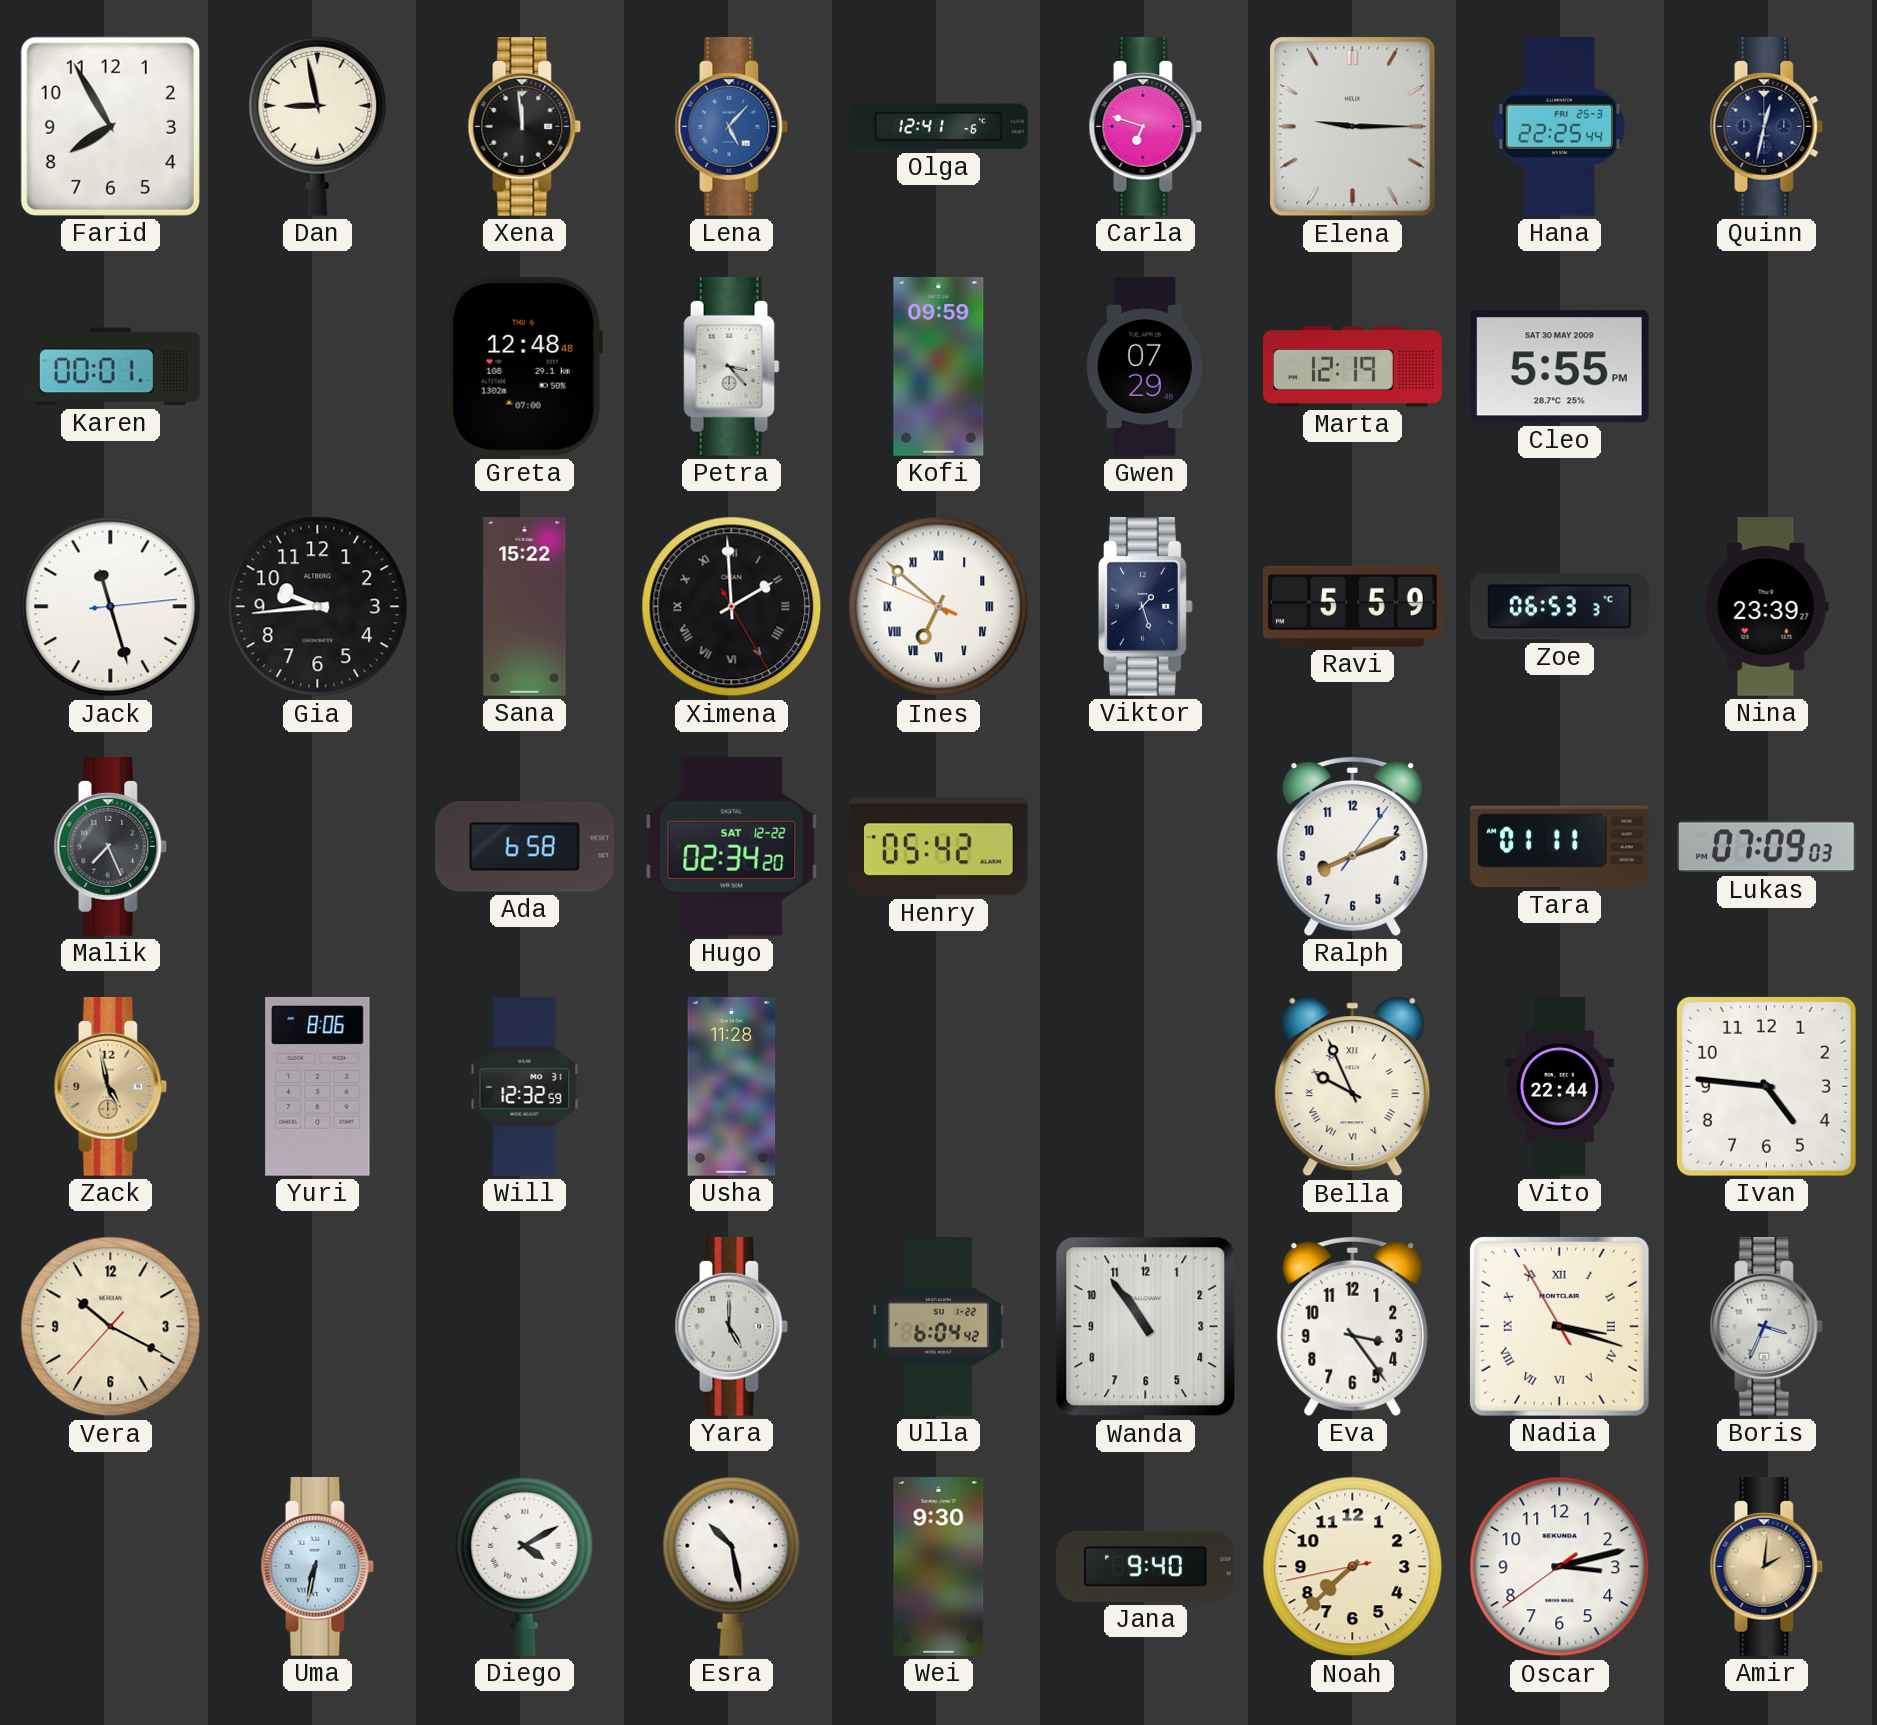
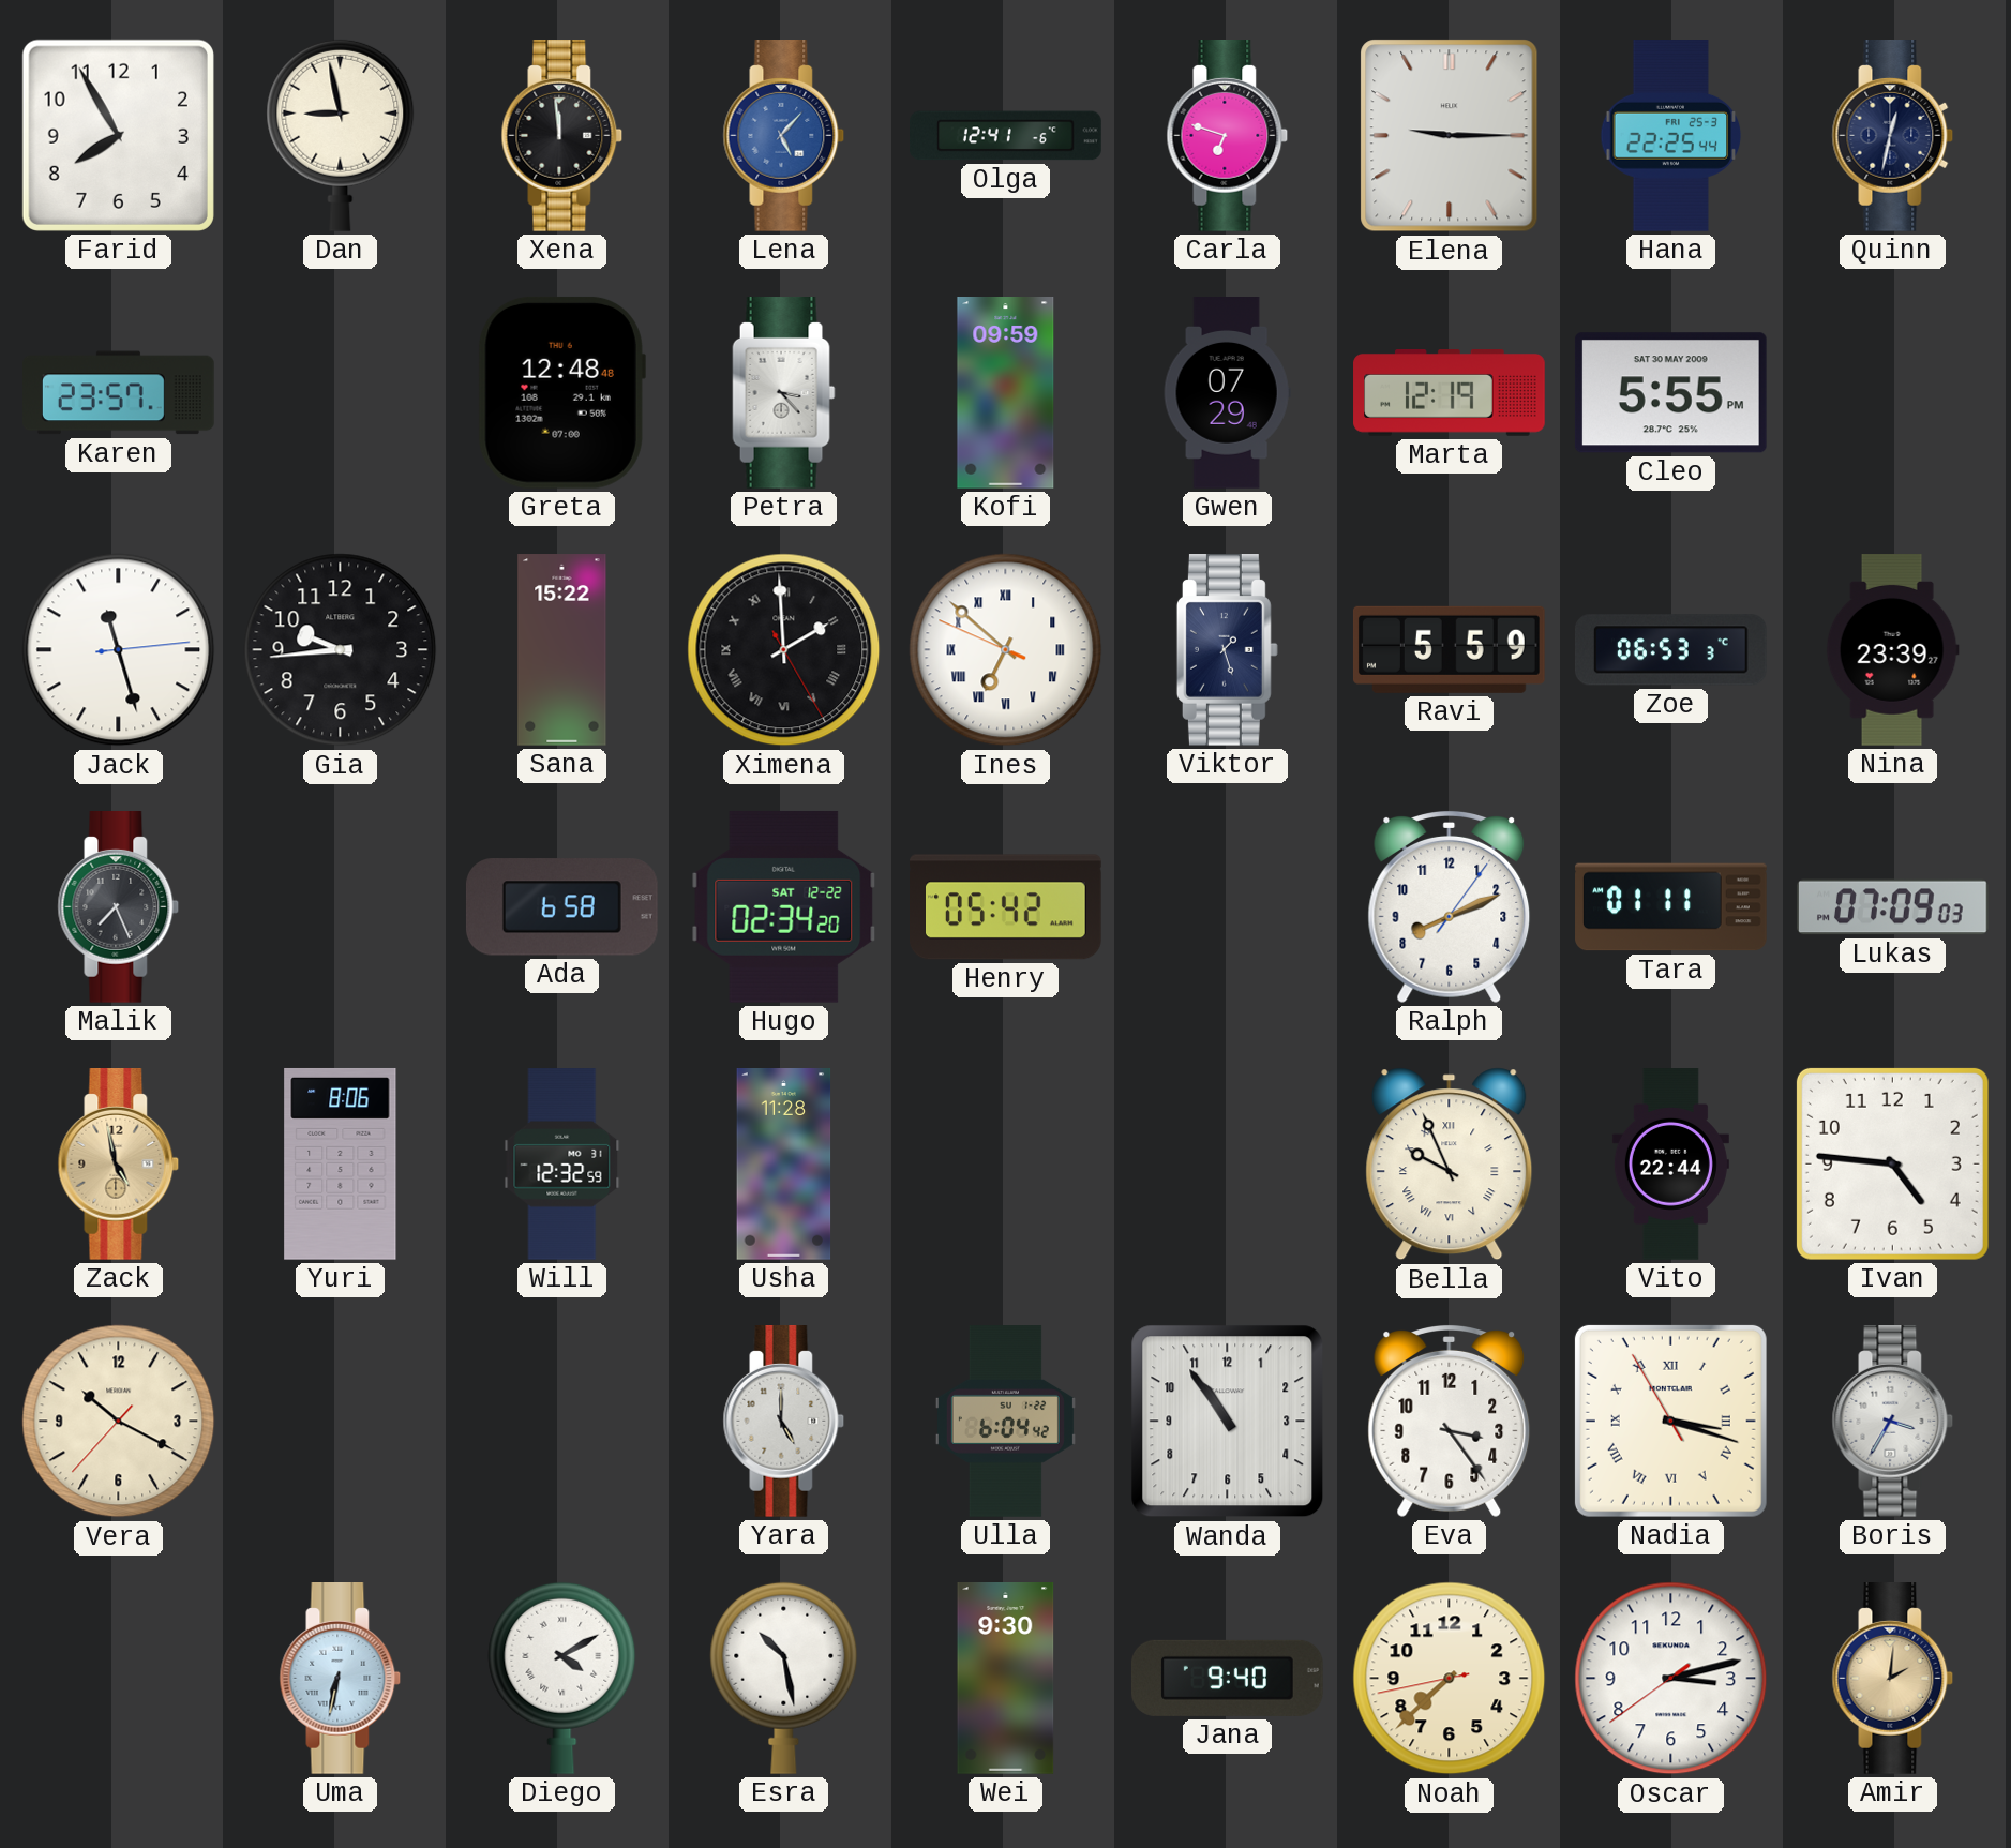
Karen: 00:01 -> 23:57
Boris: 3:34 -> 3:35
